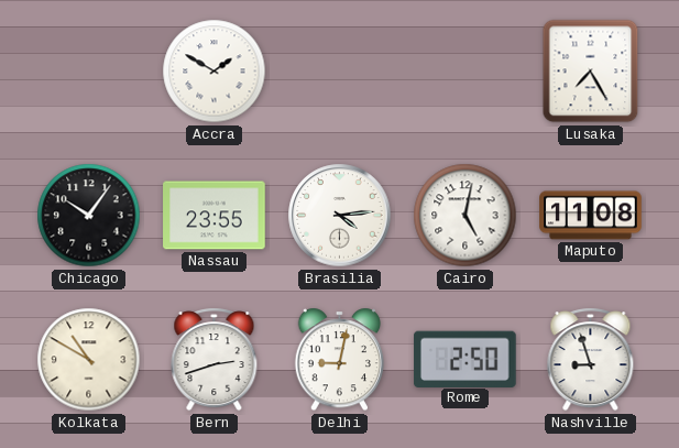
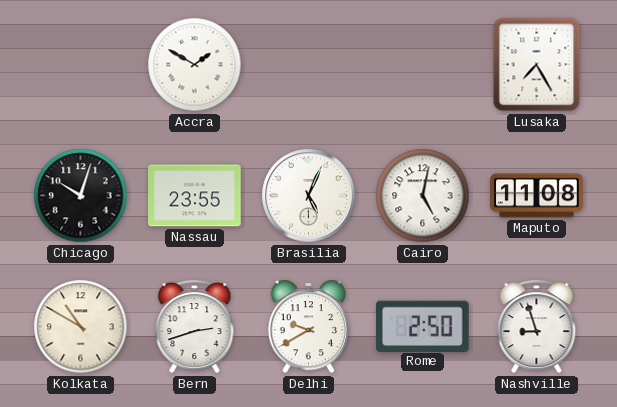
Chicago: 10:06 -> 10:03
Brasilia: 4:14 -> 5:04
Delhi: 9:02 -> 9:40
